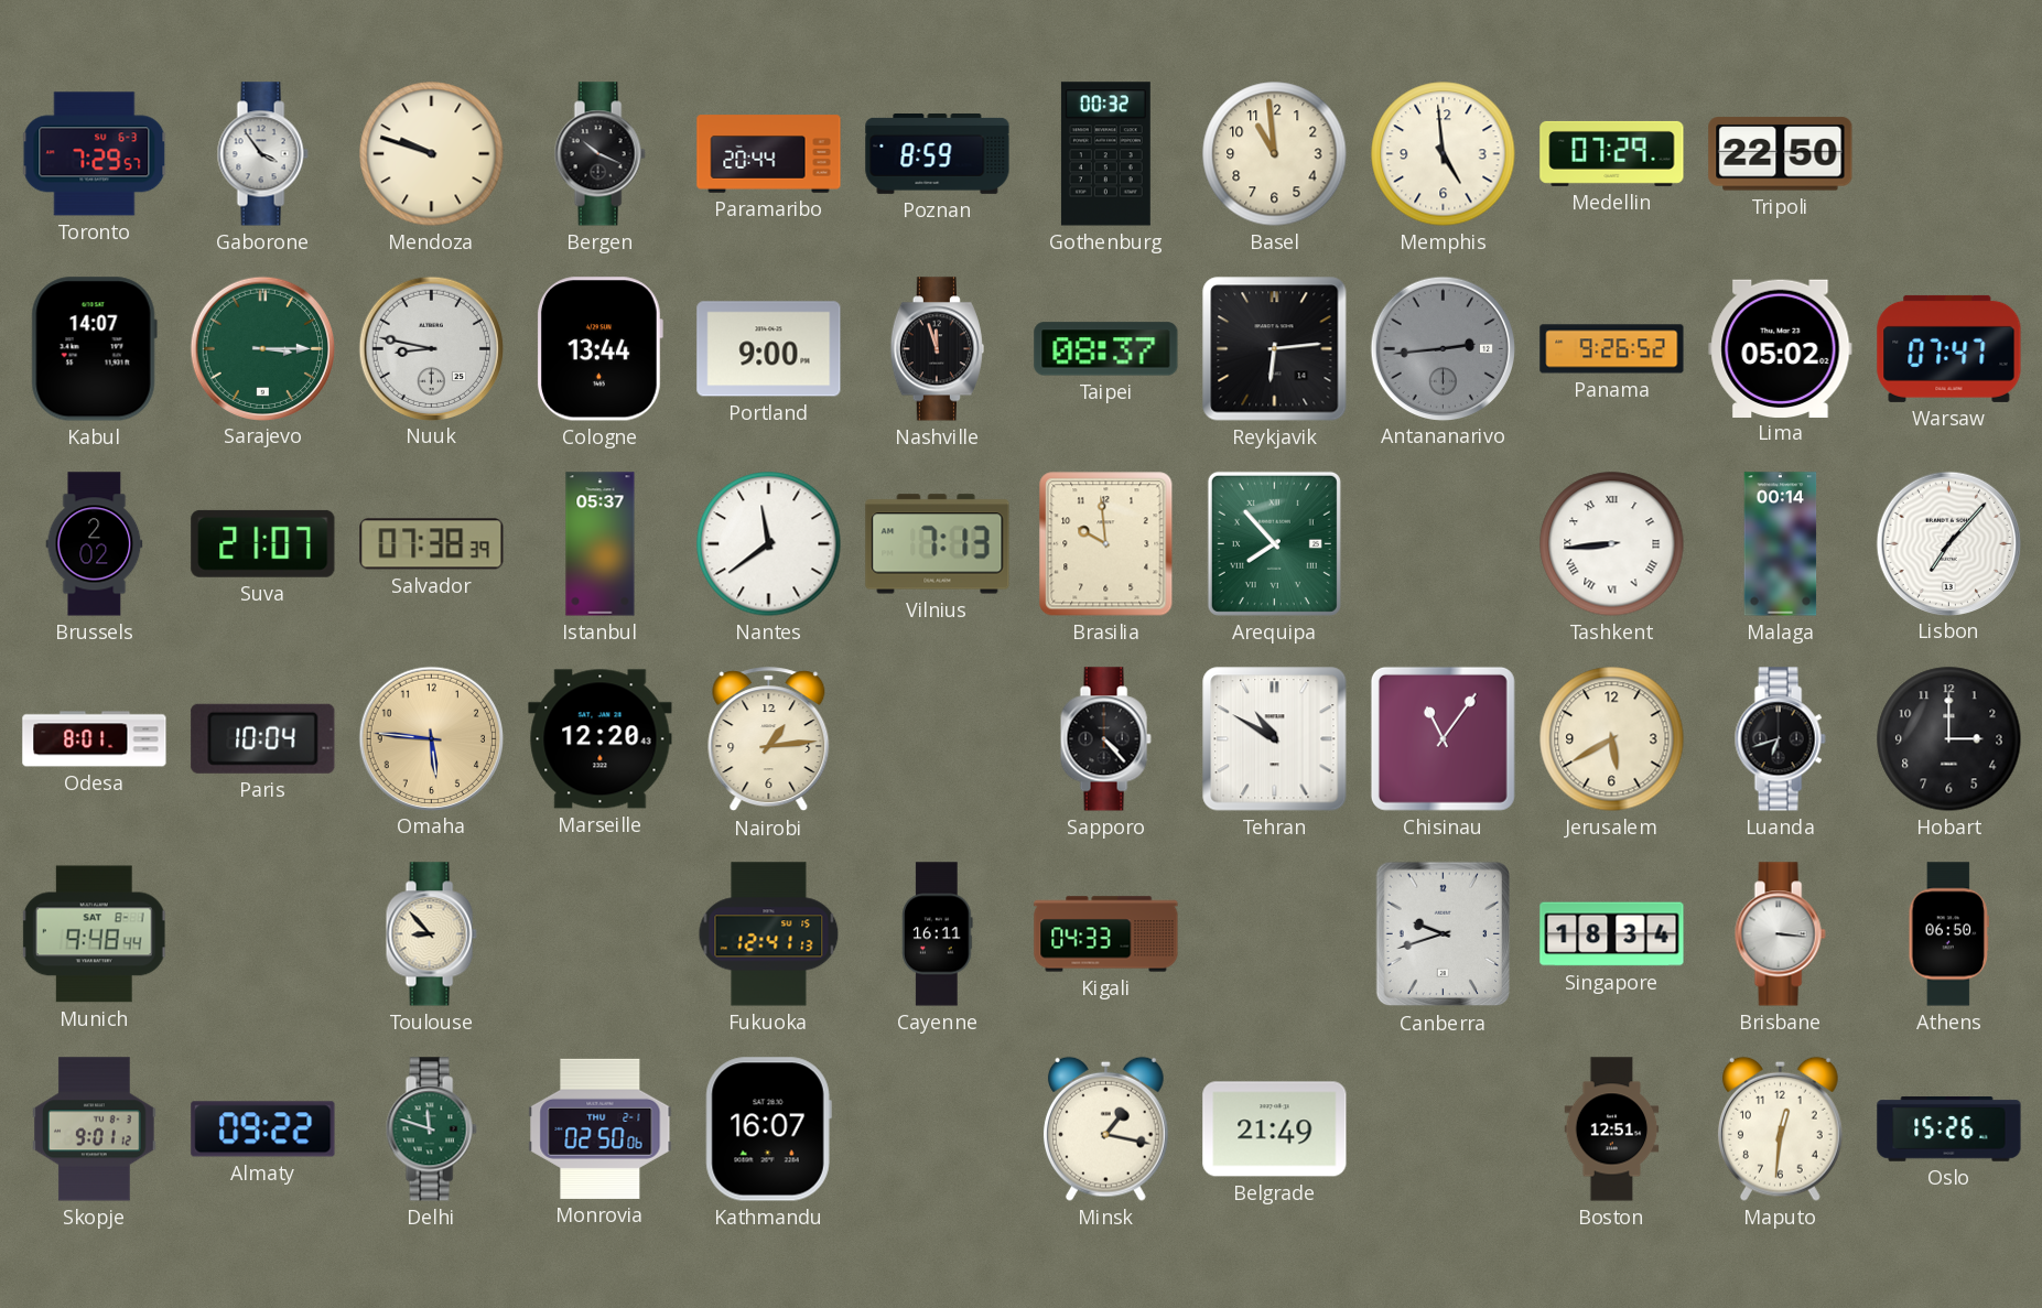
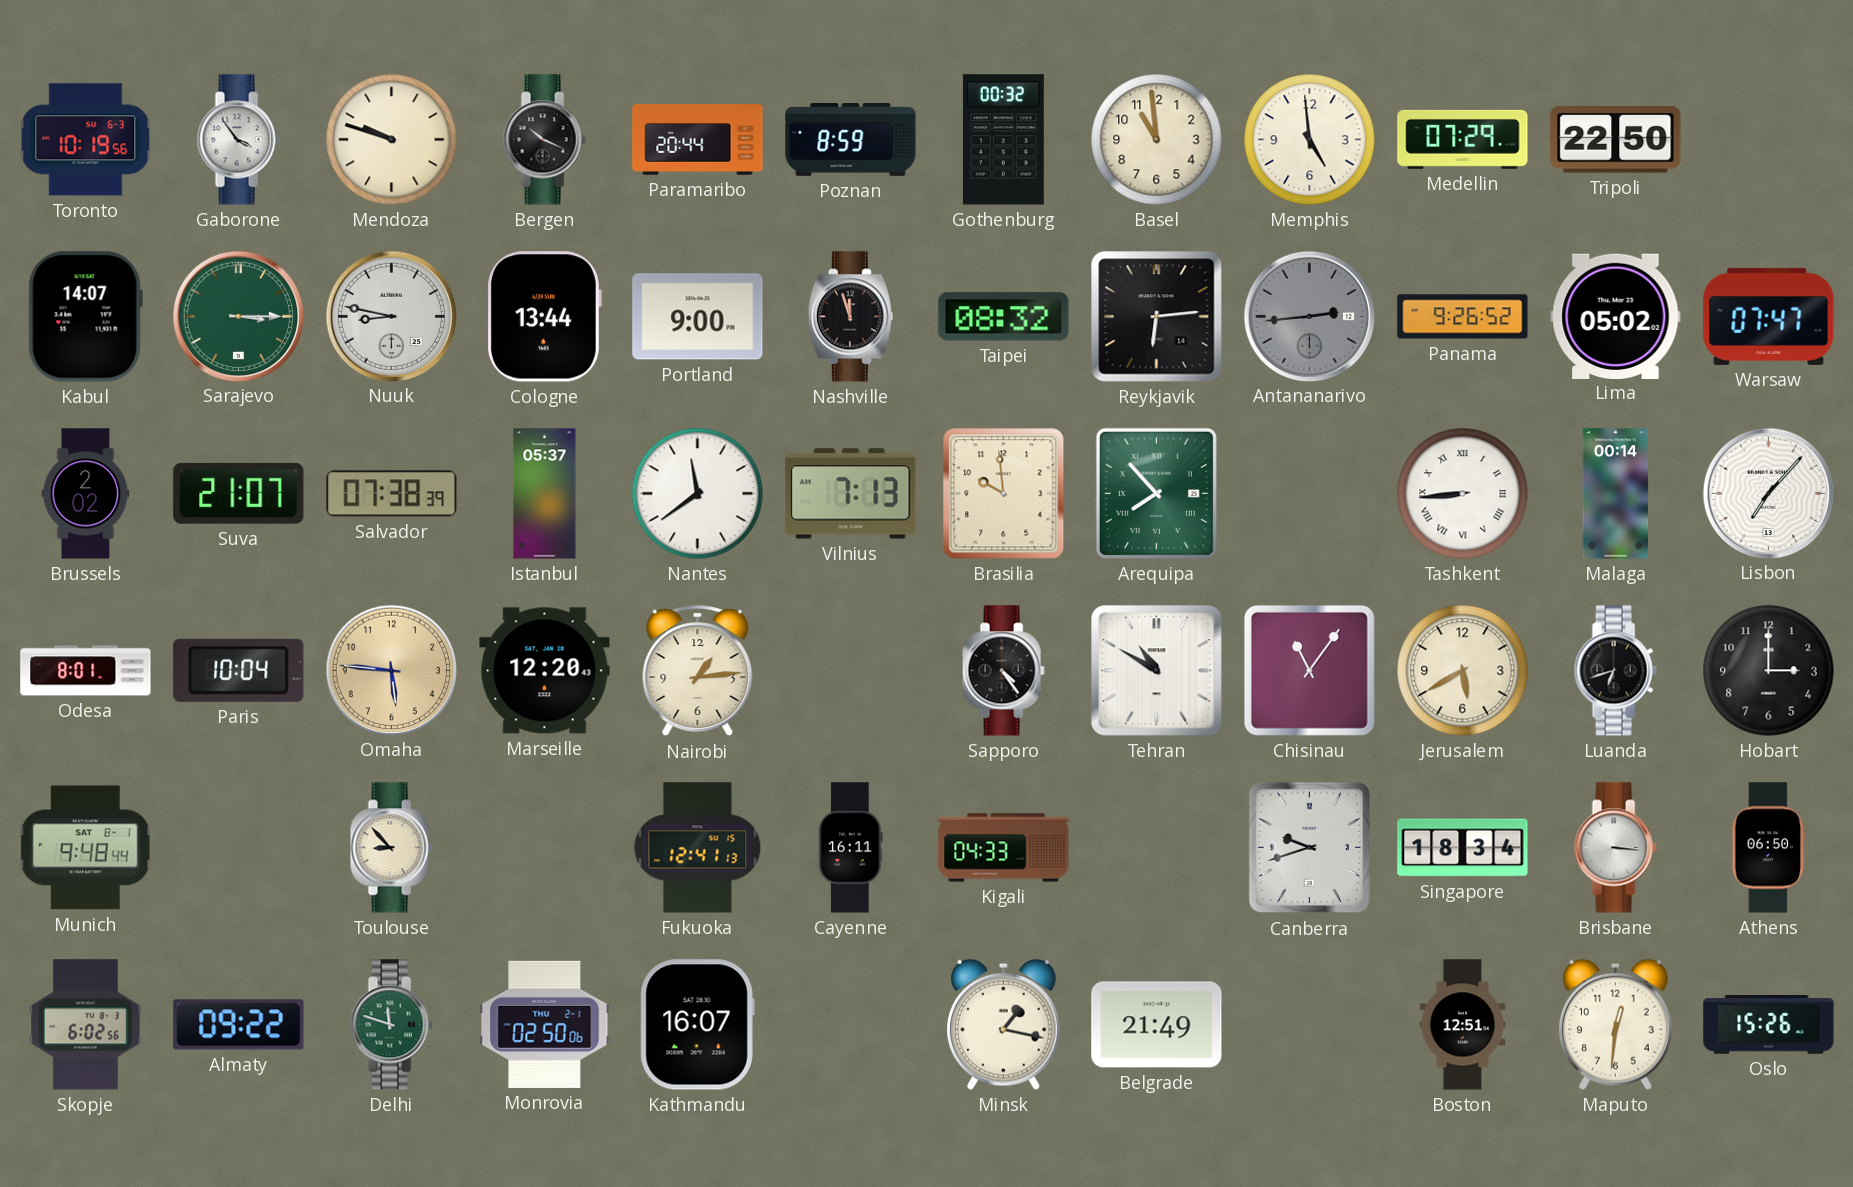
Toronto: 7:29 -> 10:19
Taipei: 08:37 -> 08:32
Sapporo: 4:23 -> 4:24
Skopje: 9:01 -> 6:02
